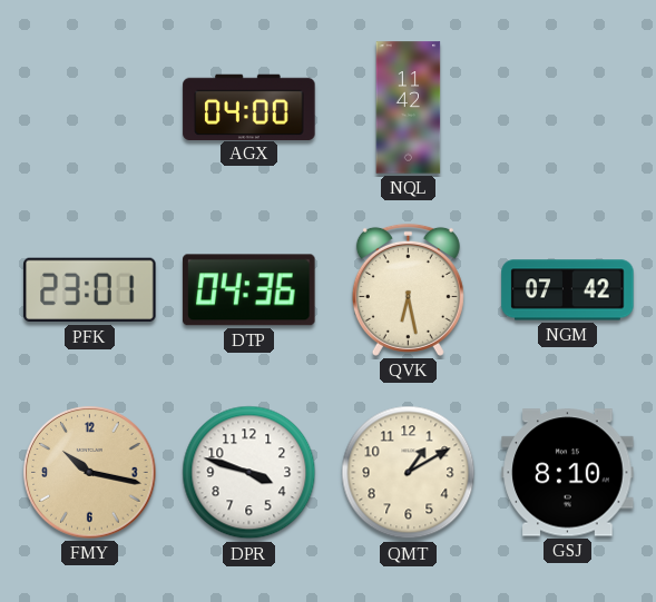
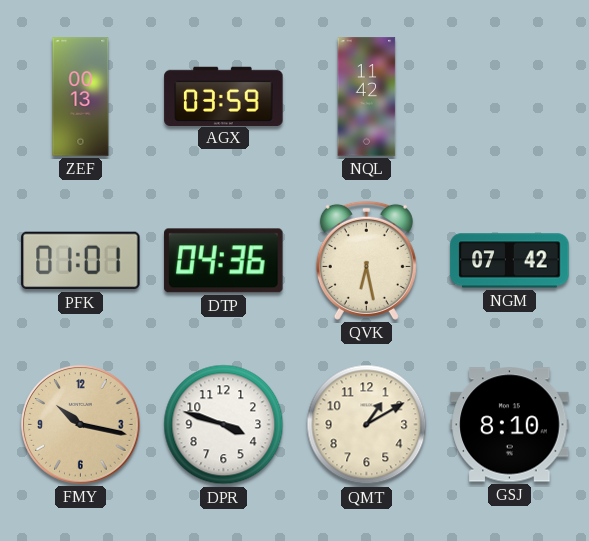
ZEF: none -> 00:13
AGX: 04:00 -> 03:59
PFK: 23:01 -> 01:01
